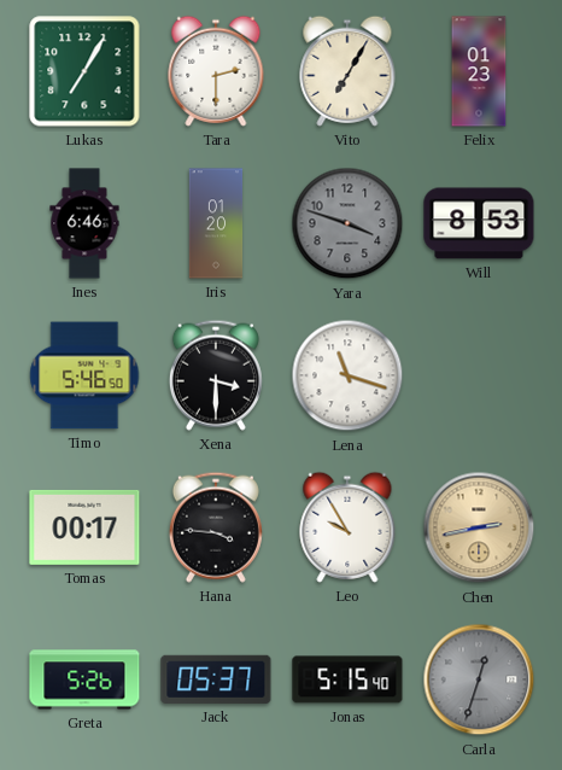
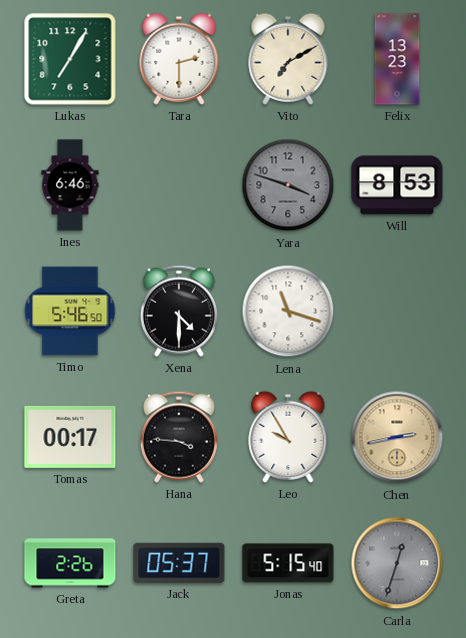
Vito: 7:05 -> 7:10
Felix: 01:23 -> 13:23
Iris: 01:20 -> none
Xena: 3:30 -> 4:30
Greta: 5:26 -> 2:26
